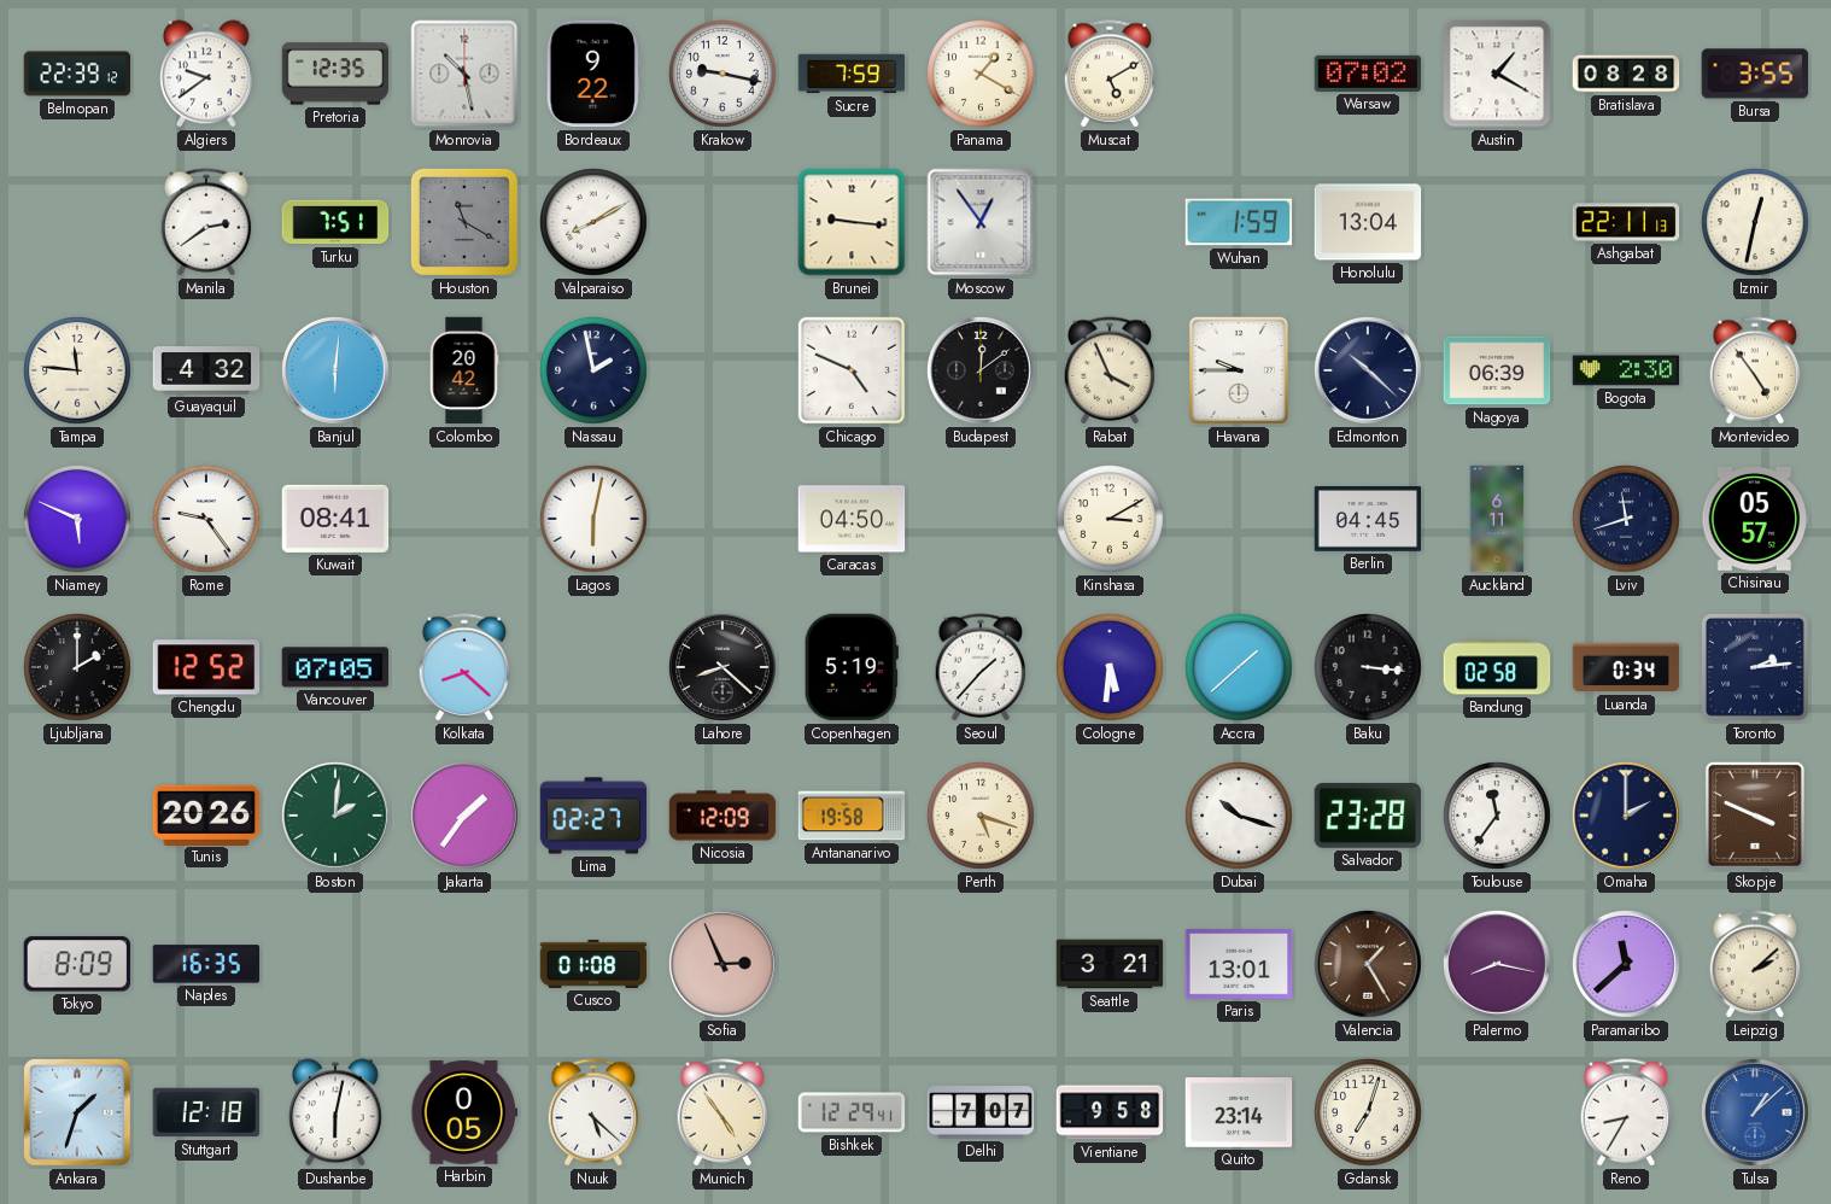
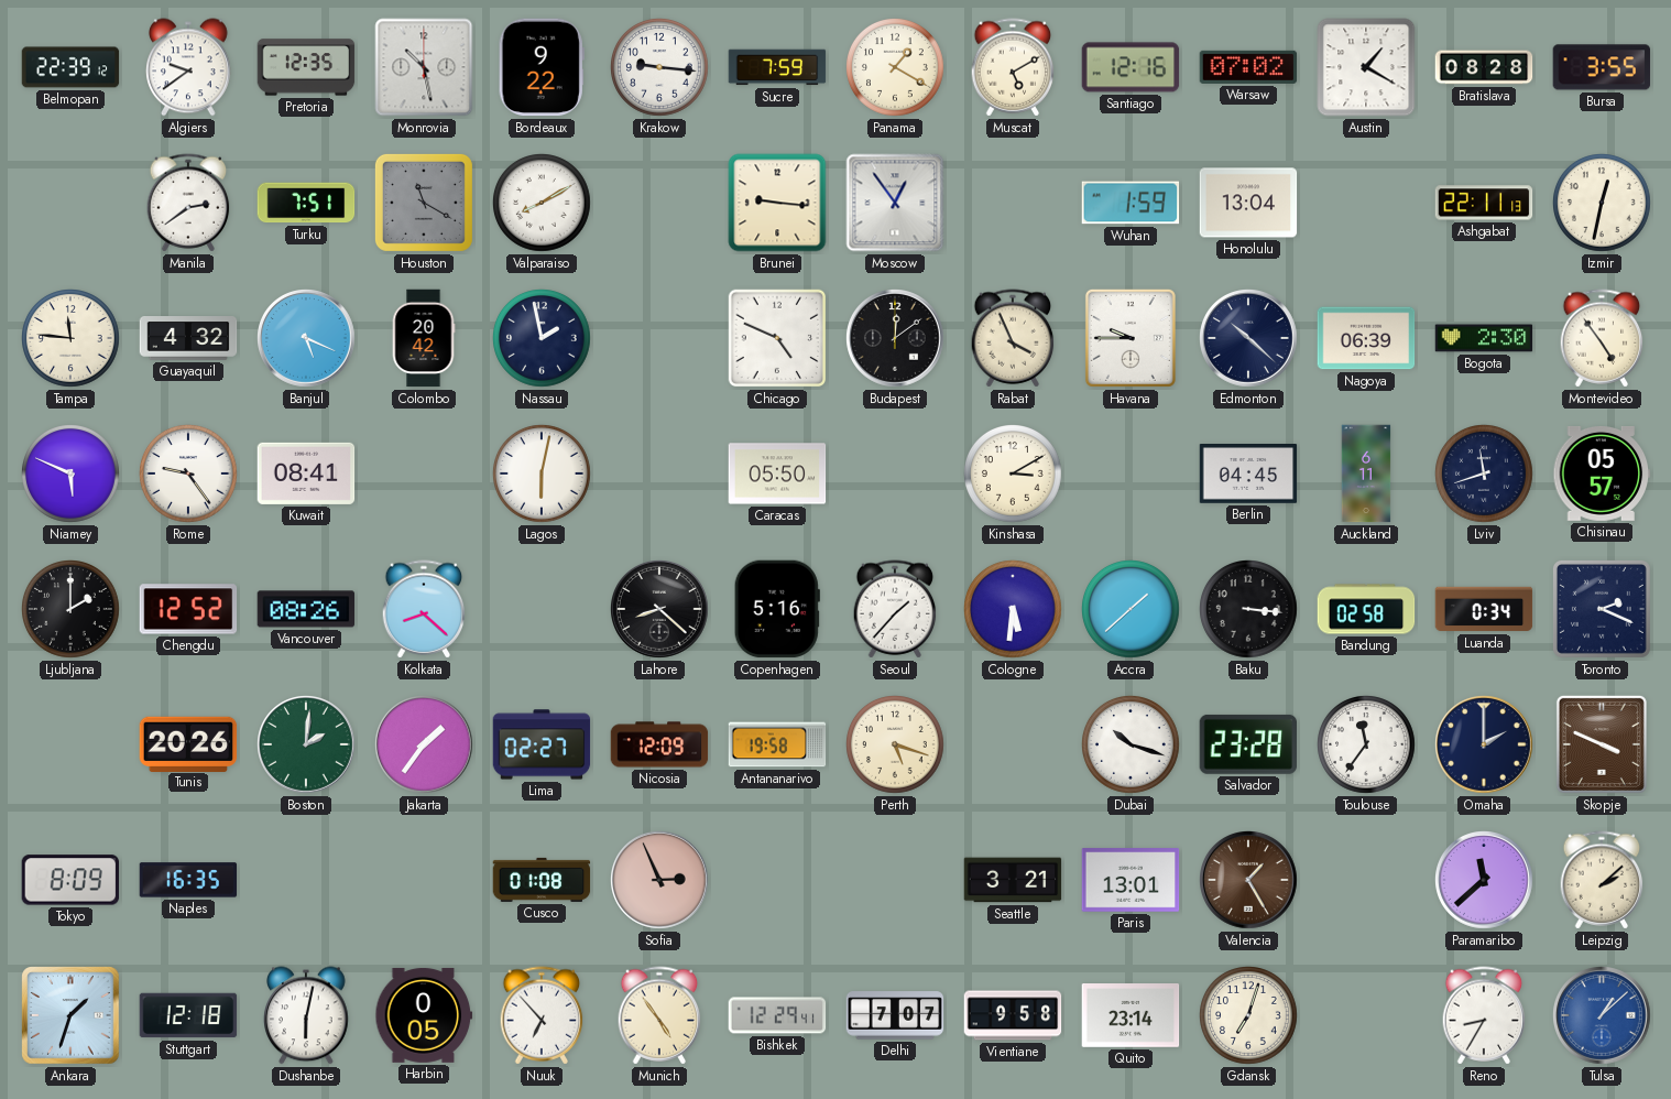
Krakow: 9:17 -> 9:16
Santiago: none -> 12:16
Banjul: 6:01 -> 5:19
Caracas: 04:50 -> 05:50
Vancouver: 07:05 -> 08:26
Copenhagen: 5:19 -> 5:16
Toronto: 2:14 -> 2:19
Palermo: 8:17 -> none
Nuuk: 5:22 -> 6:53
